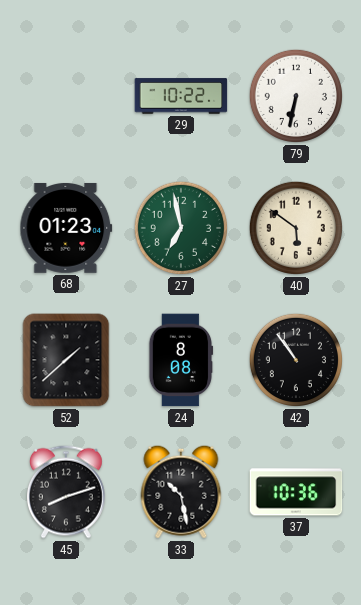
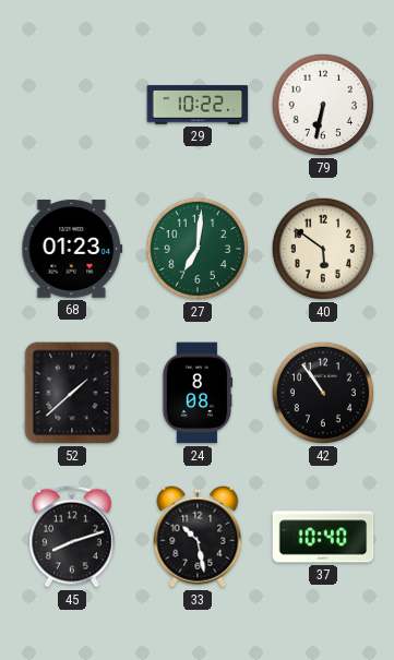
27: 6:58 -> 7:01
37: 10:36 -> 10:40
